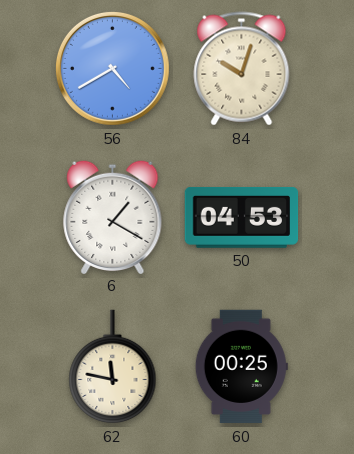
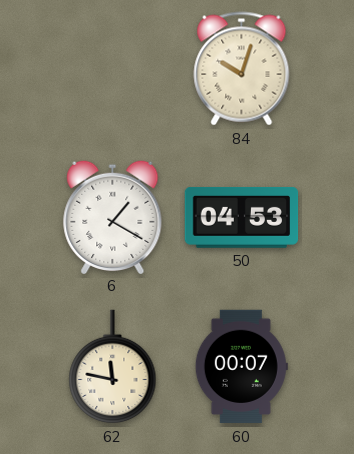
56: 4:40 -> none
60: 00:25 -> 00:07
